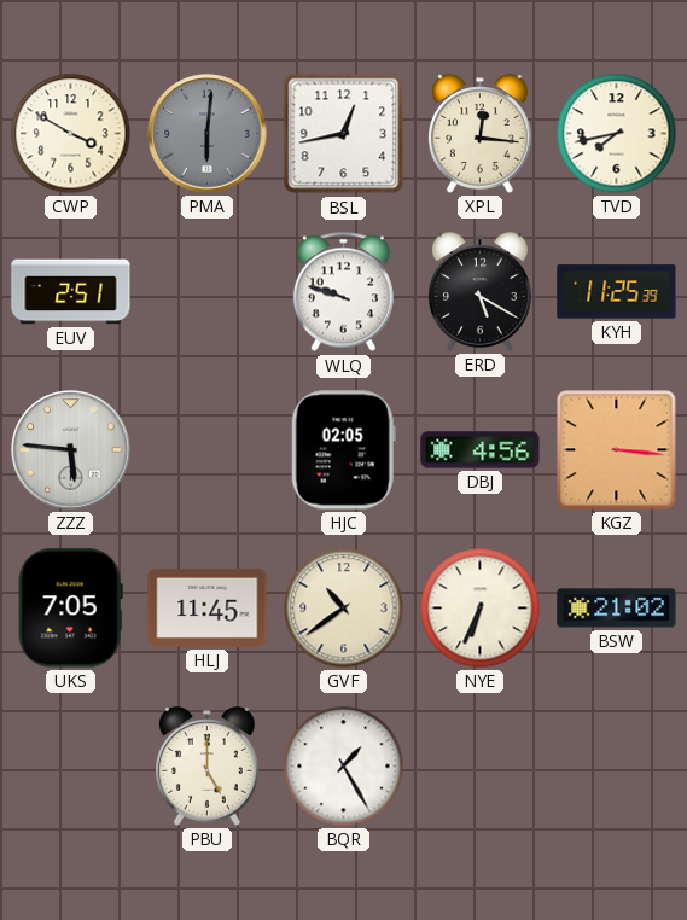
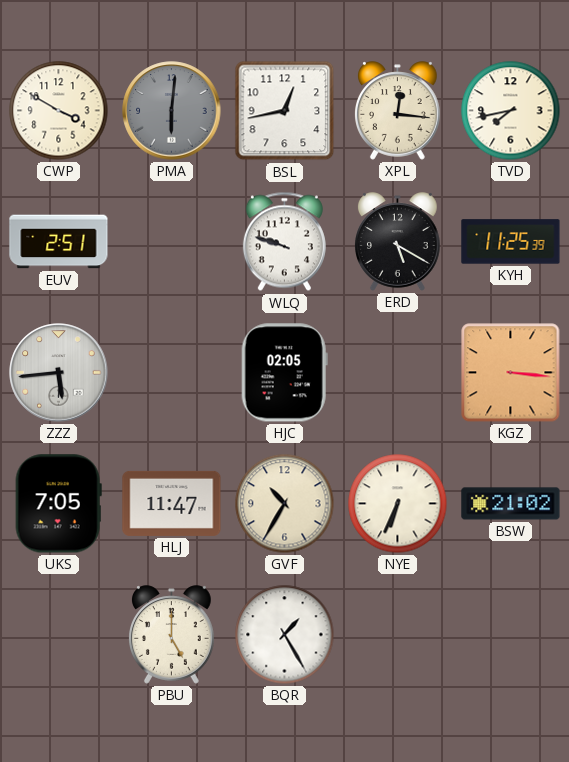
ZZZ: 5:46 -> 5:44
DBJ: 4:56 -> none
HLJ: 11:45 -> 11:47
GVF: 10:39 -> 10:35
